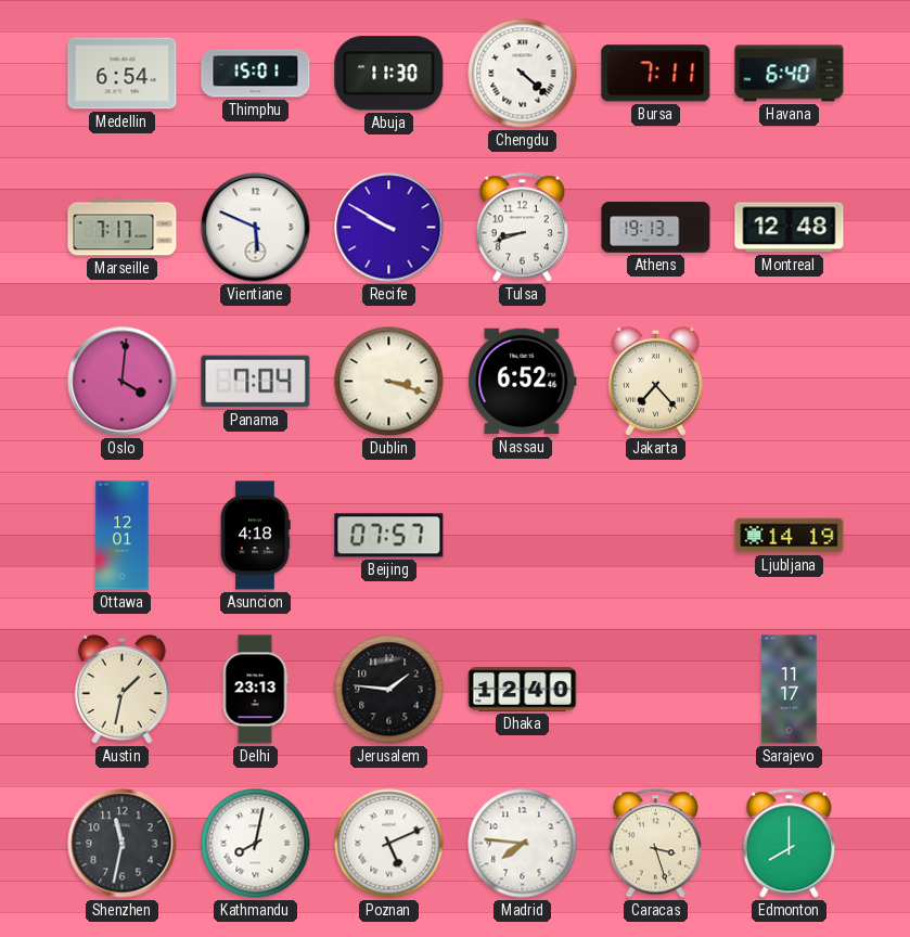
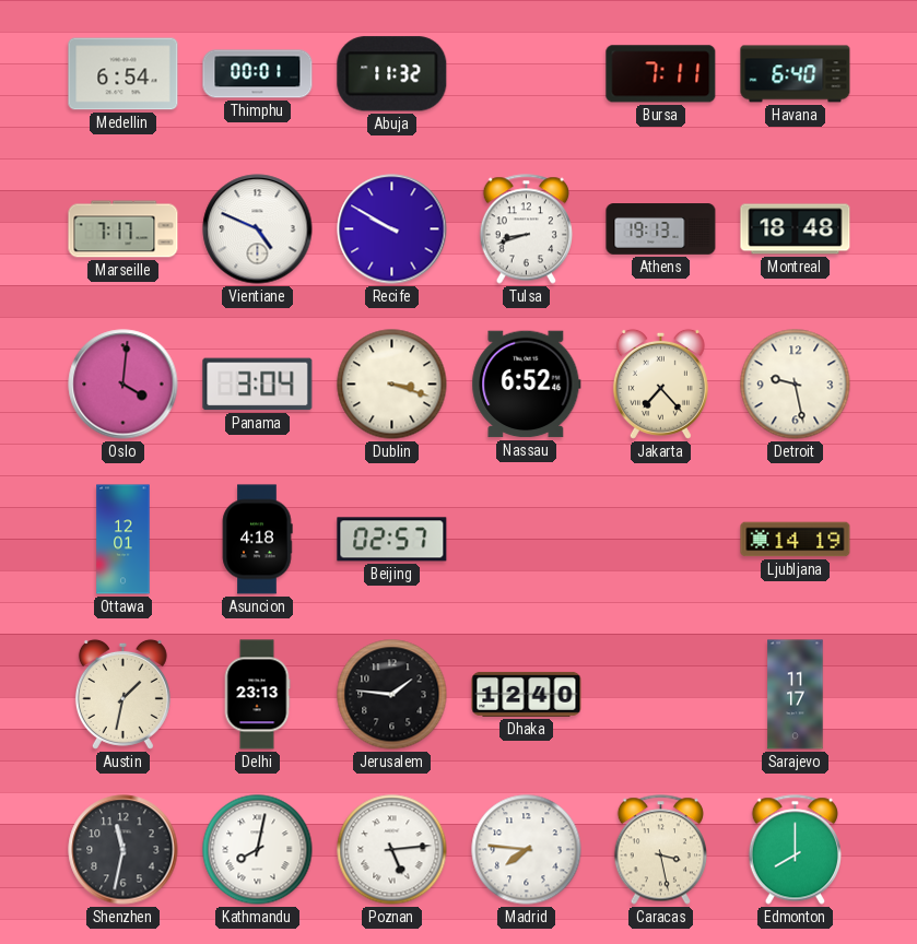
Thimphu: 15:01 -> 00:01
Abuja: 11:30 -> 11:32
Chengdu: 4:22 -> none
Vientiane: 5:49 -> 4:49
Montreal: 12:48 -> 18:48
Panama: 7:04 -> 3:04
Detroit: none -> 9:28
Beijing: 07:57 -> 02:57
Poznan: 5:11 -> 5:14
Caracas: 3:27 -> 3:28
